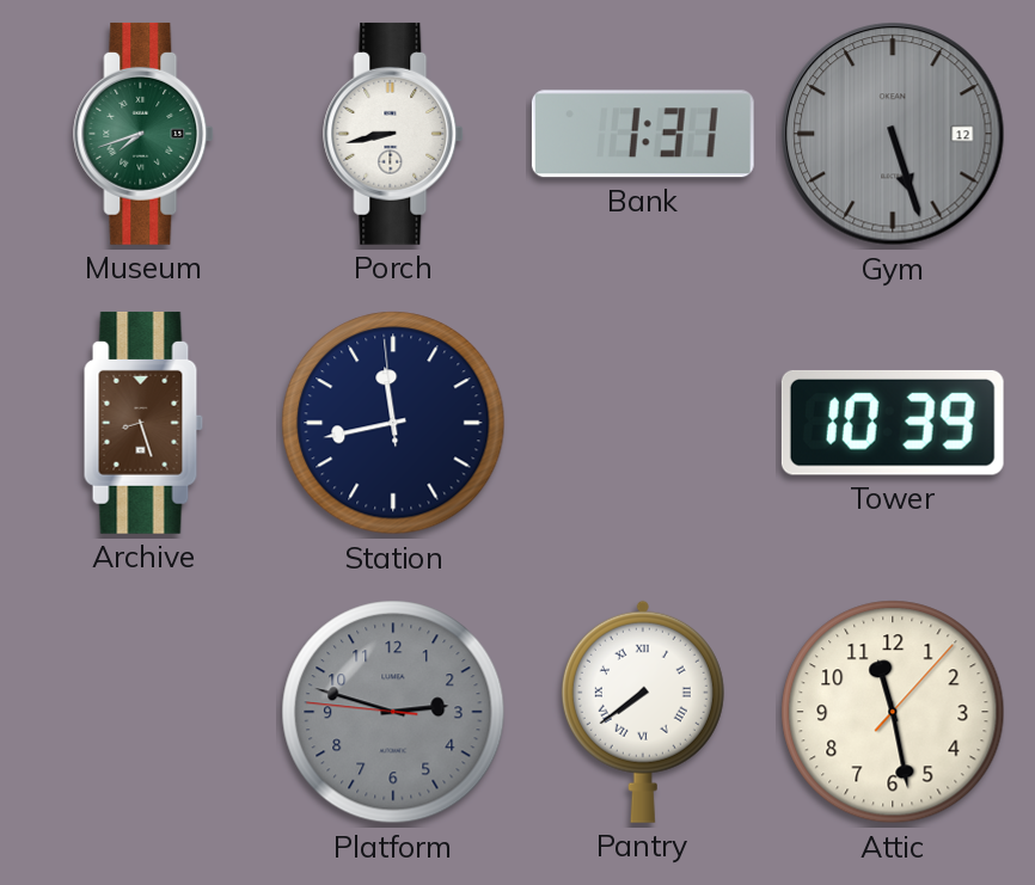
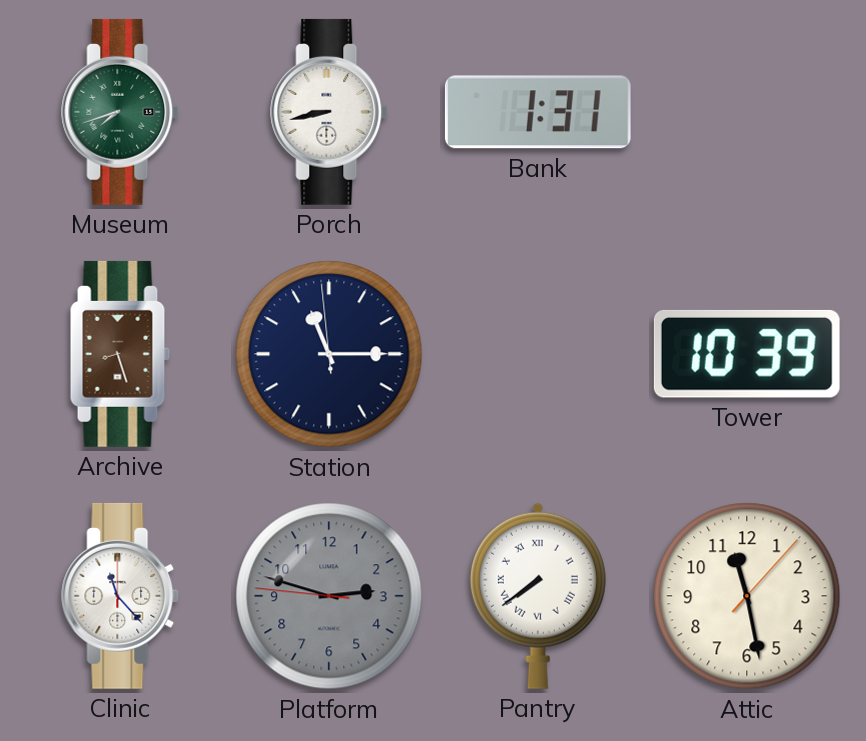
Gym: 5:27 -> none
Station: 11:42 -> 11:14
Clinic: none -> 11:23
